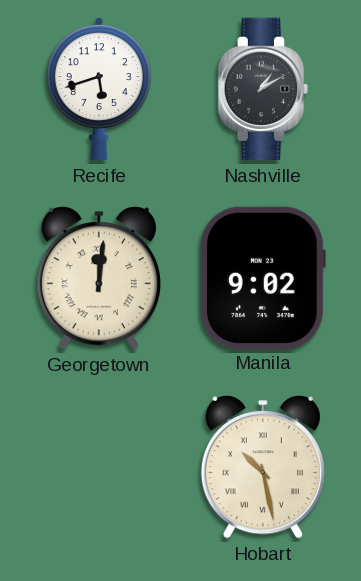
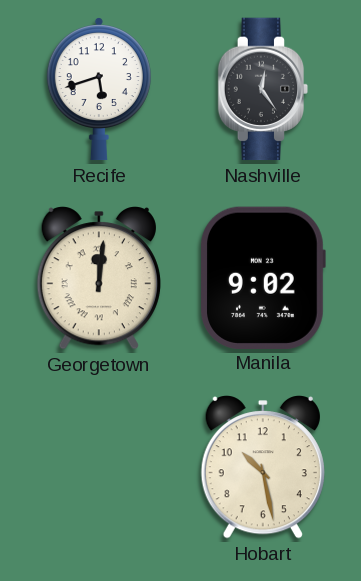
Nashville: 1:10 -> 12:24
Hobart numerals: Roman -> Arabic
